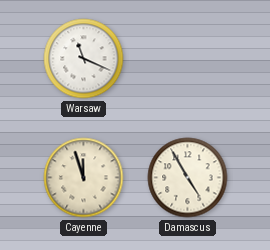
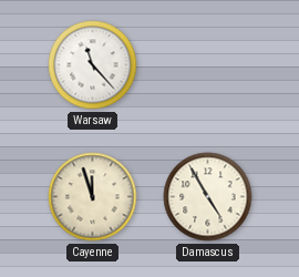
Warsaw: 11:19 -> 11:23
